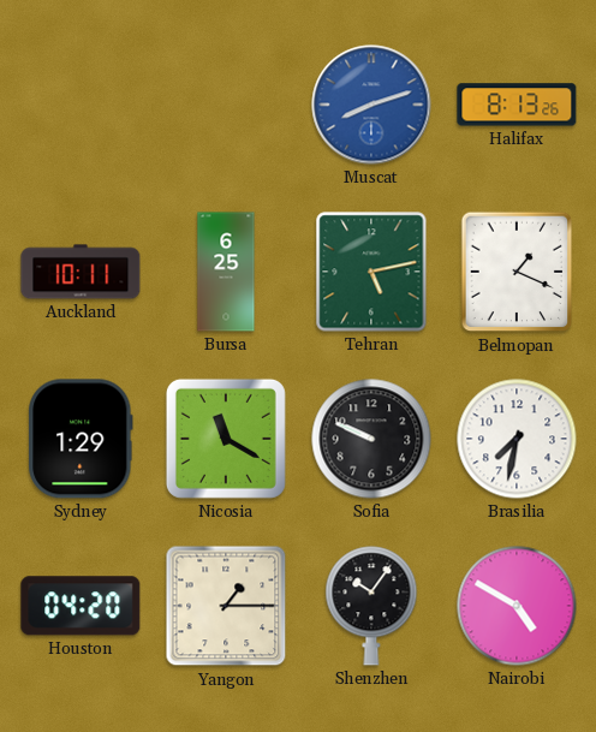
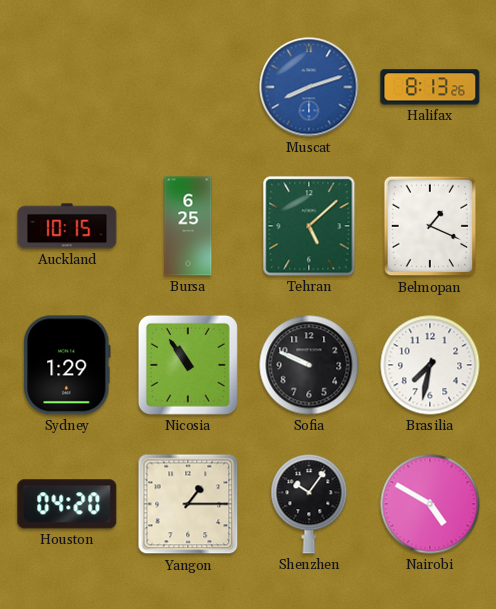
Auckland: 10:11 -> 10:15
Tehran: 5:13 -> 5:08
Nicosia: 11:20 -> 10:54
